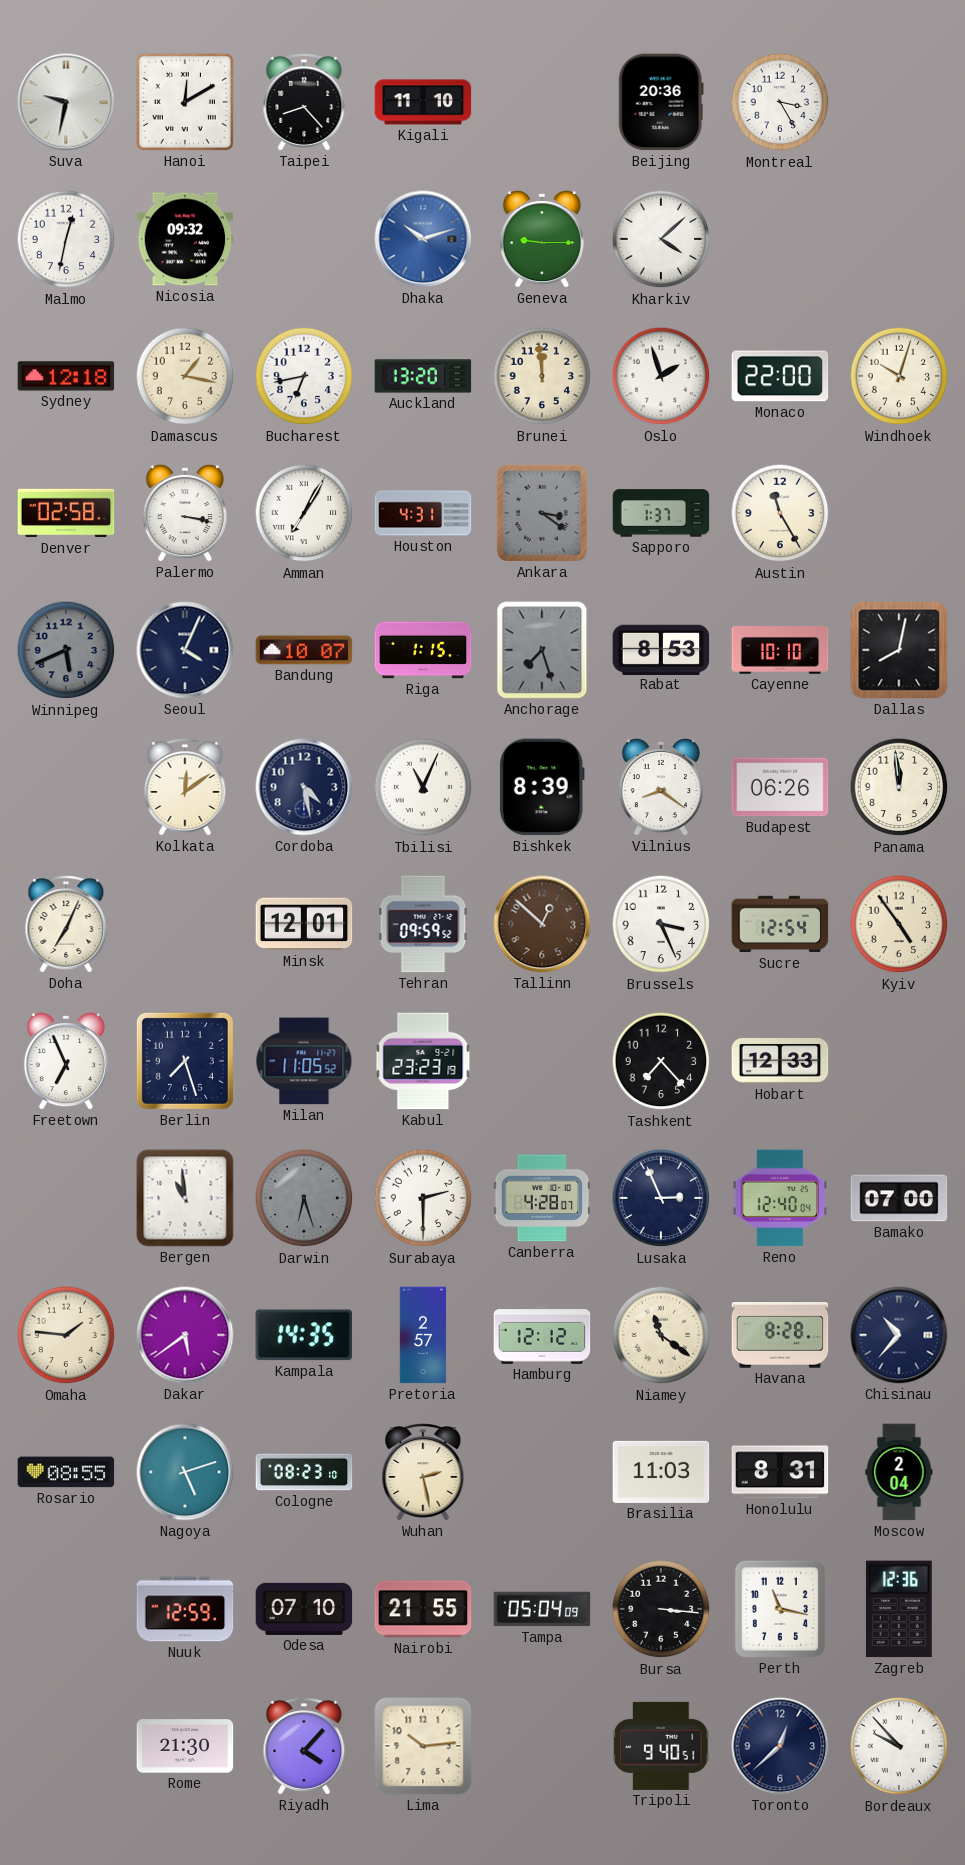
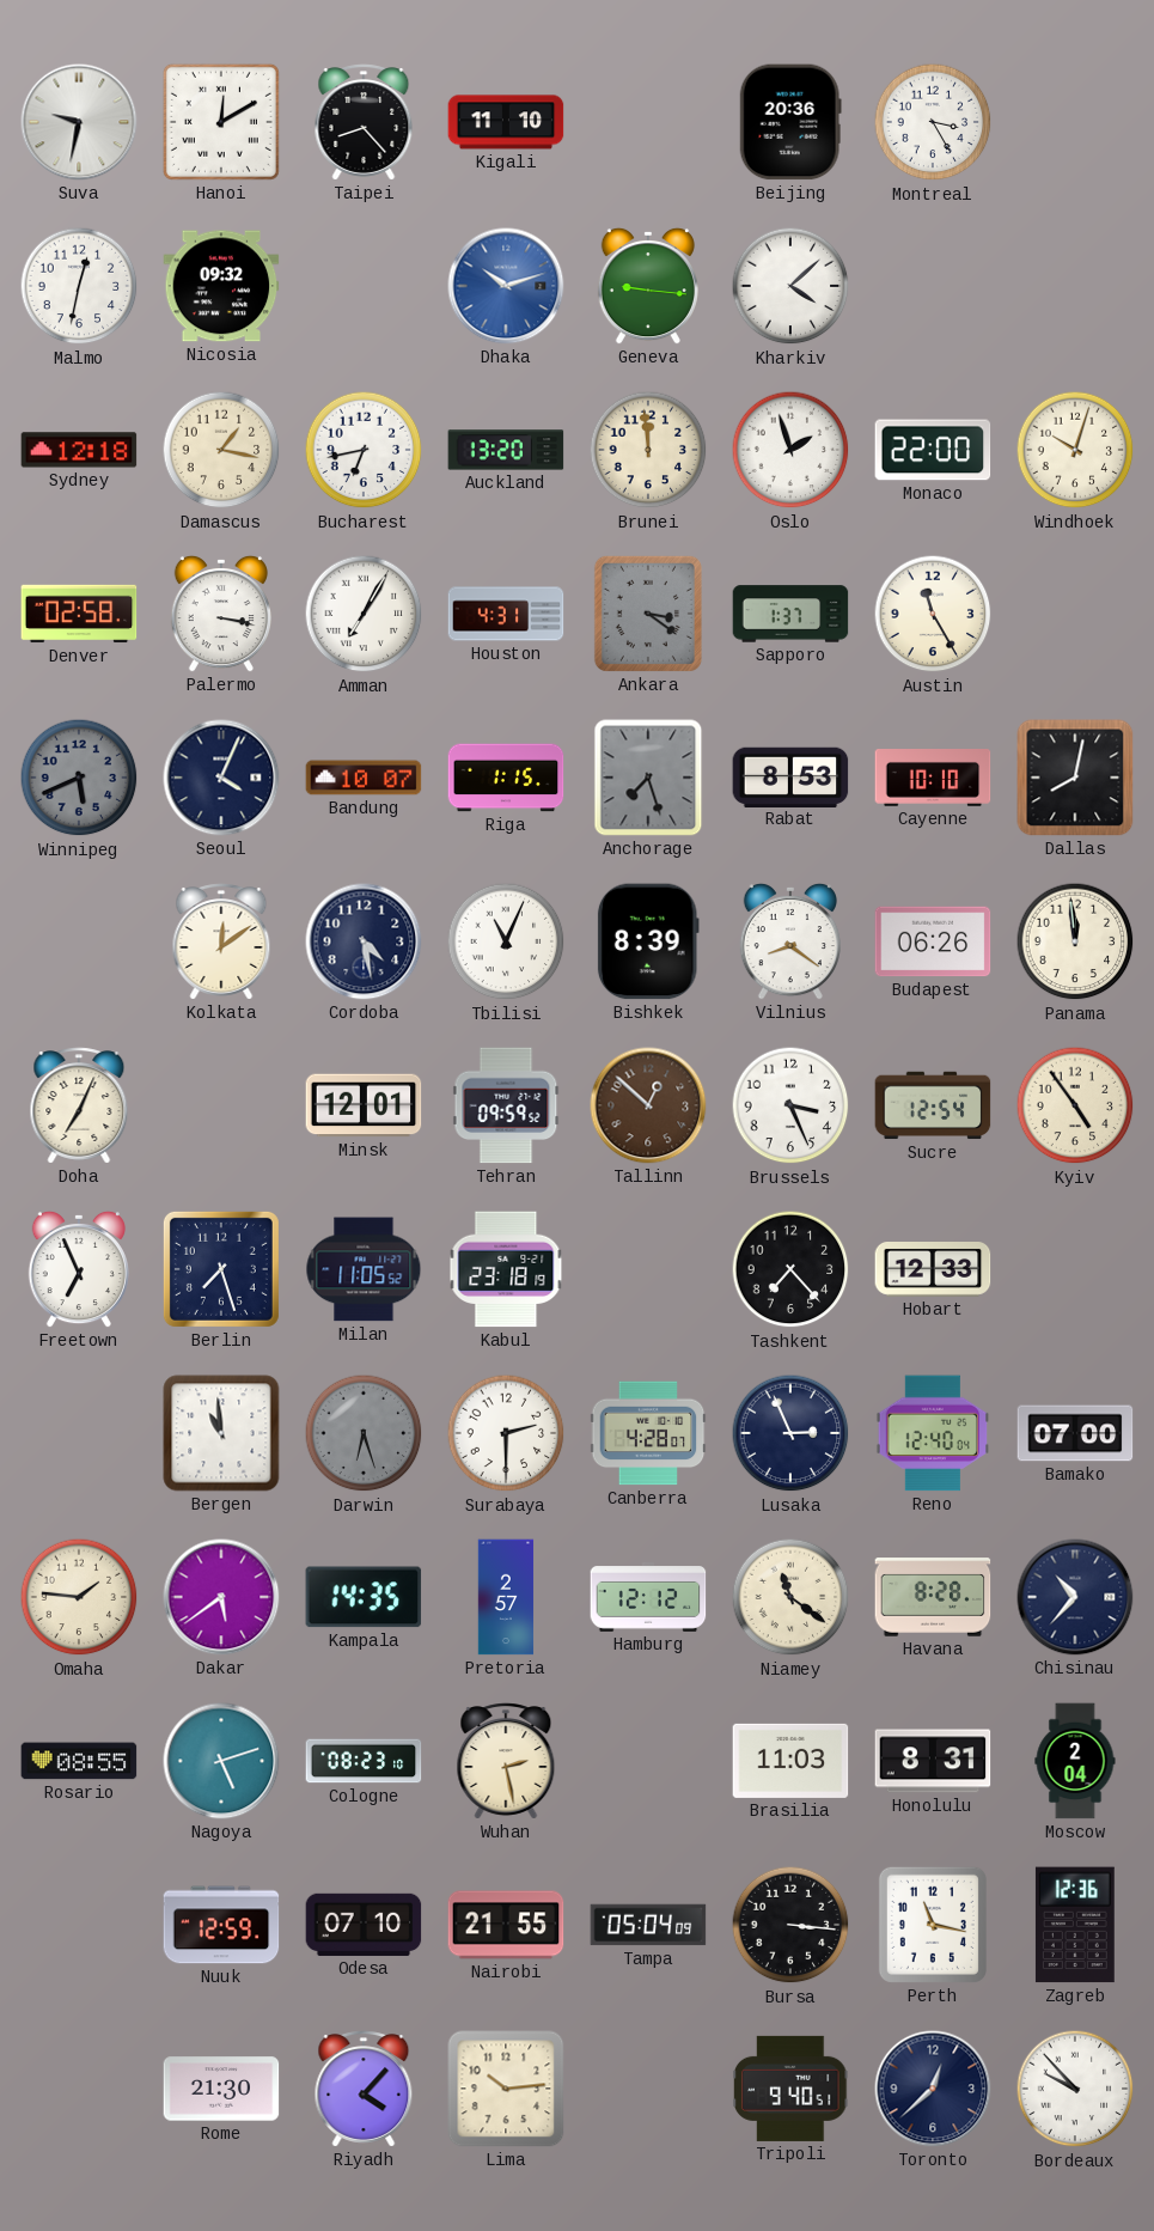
Geneva: 9:15 -> 9:16
Kabul: 23:23 -> 23:18
